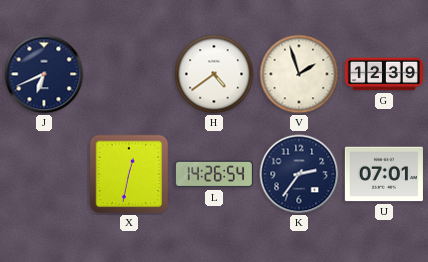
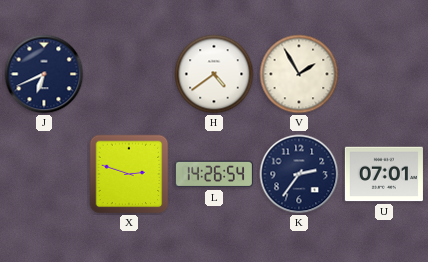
V: 1:57 -> 1:55
G: 12:39 -> none
X: 12:32 -> 2:48
